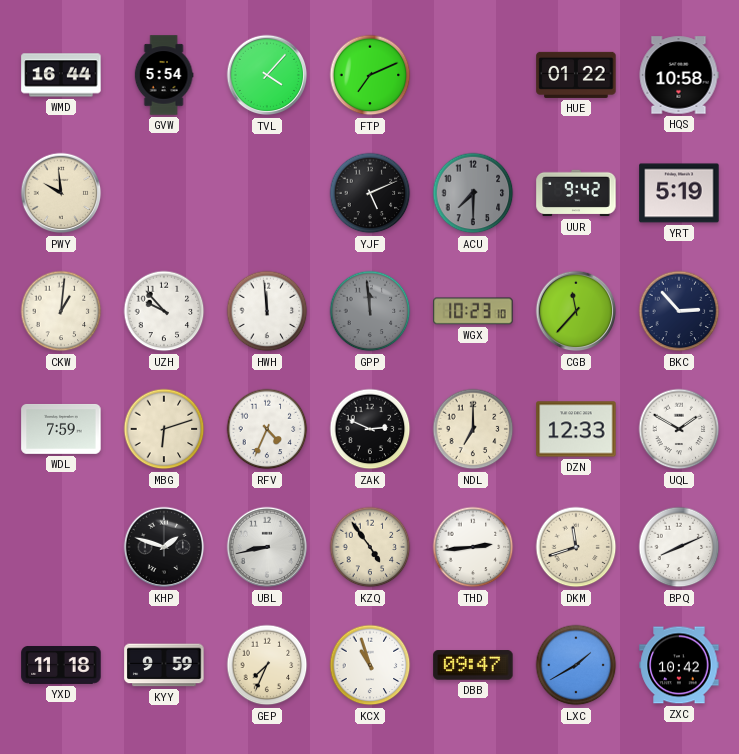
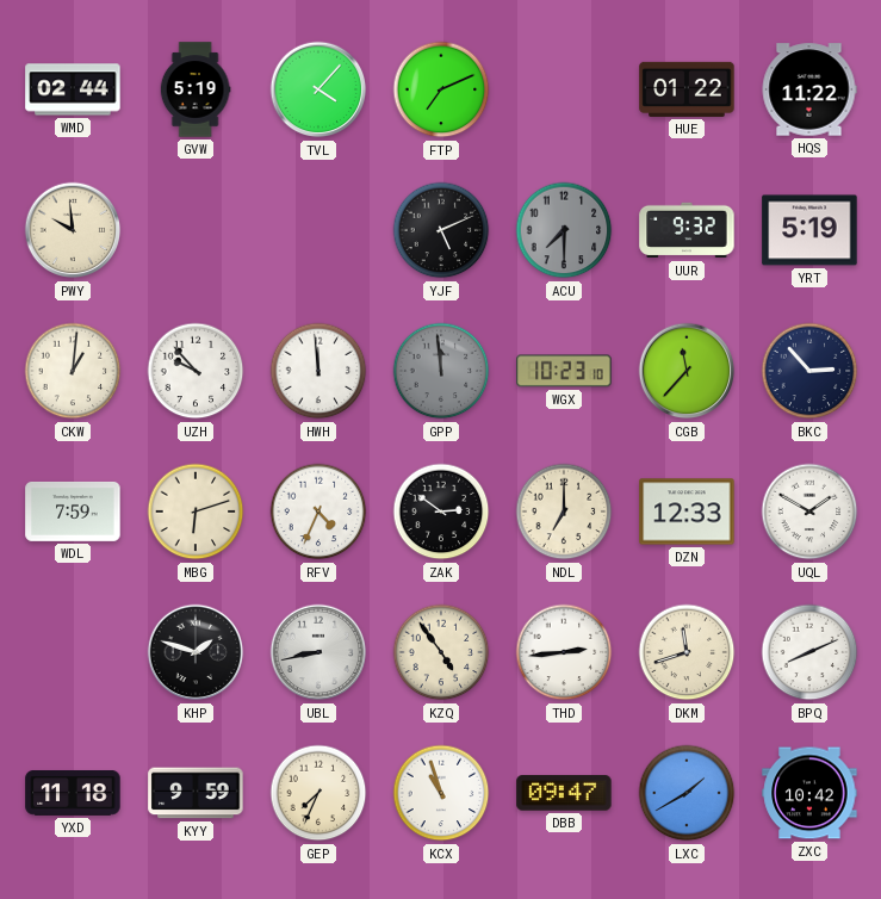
WMD: 16:44 -> 02:44
GVW: 5:54 -> 5:19
HQS: 10:58 -> 11:22
UUR: 9:42 -> 9:32
ZAK: 2:49 -> 2:51
